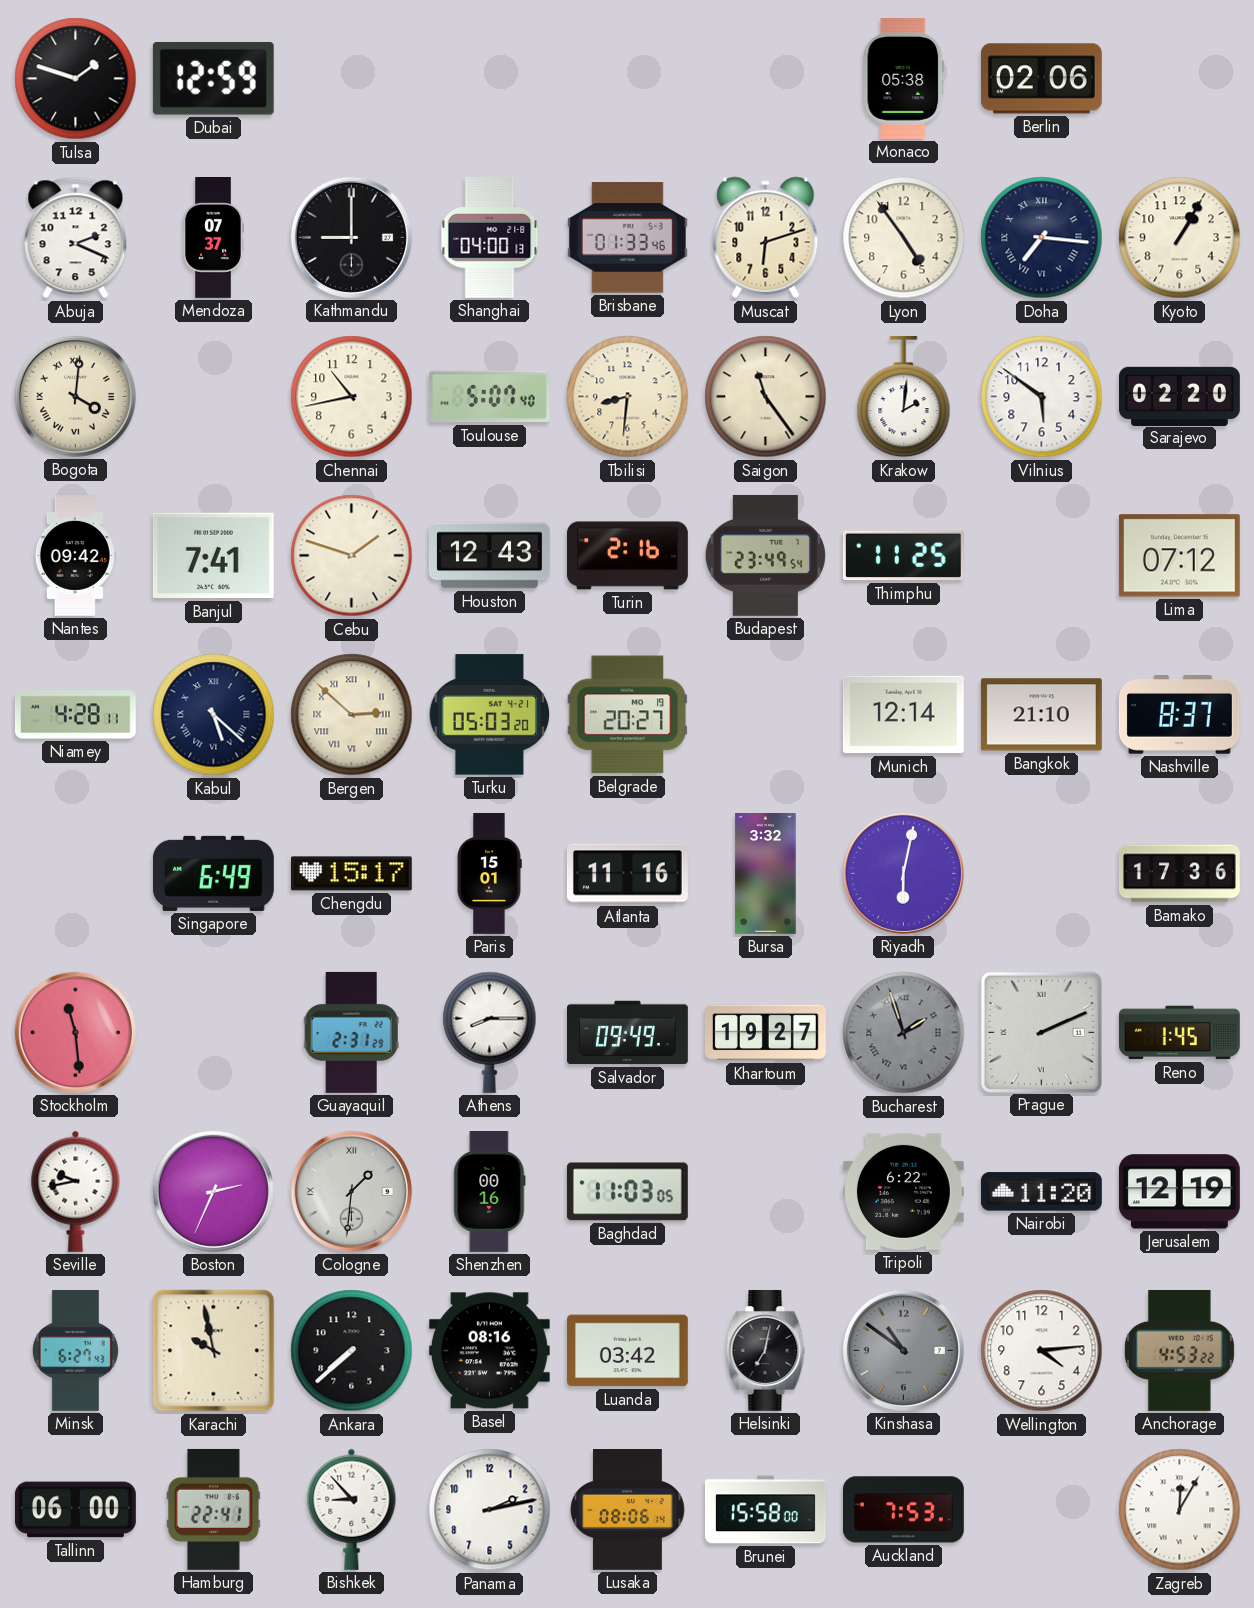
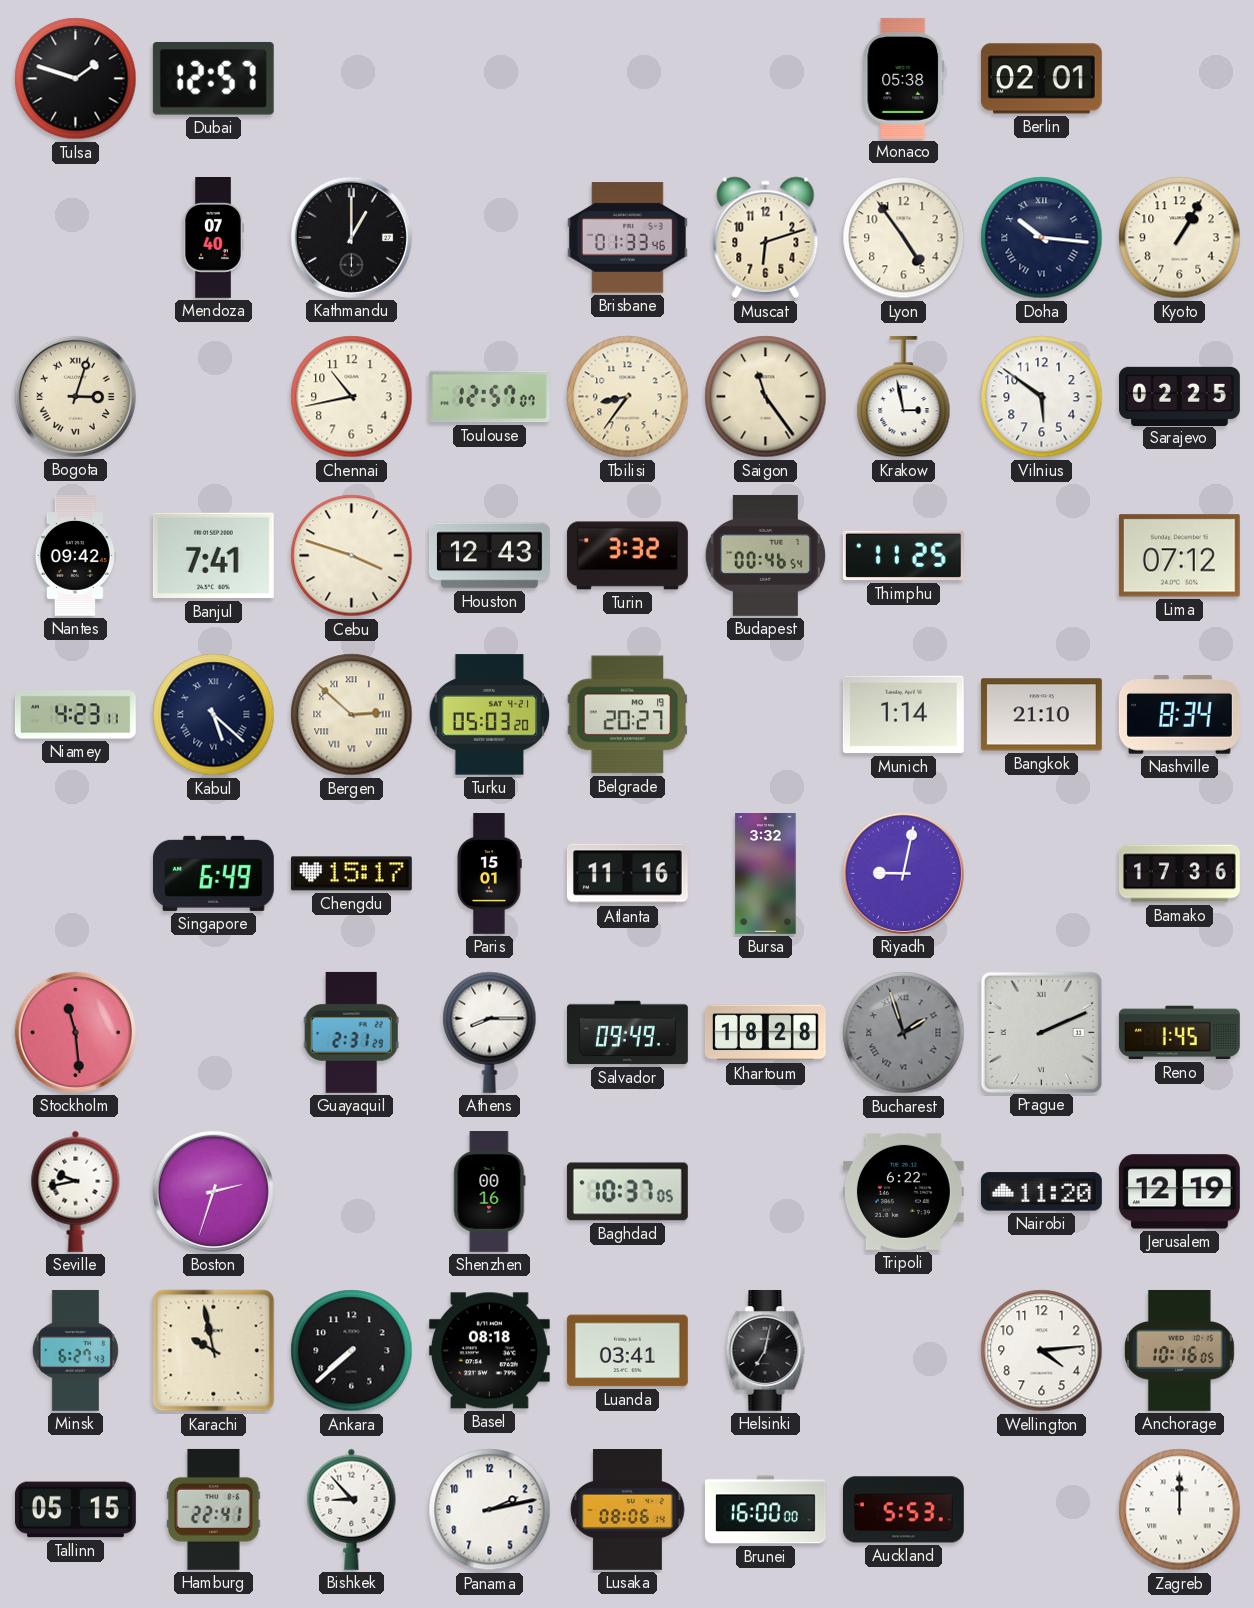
Dubai: 12:59 -> 12:57
Berlin: 02:06 -> 02:01
Abuja: 2:19 -> none
Mendoza: 07:37 -> 07:40
Kathmandu: 9:00 -> 1:00
Shanghai: 04:00 -> none
Doha: 7:16 -> 10:16
Bogota: 4:01 -> 3:03
Toulouse: 5:07 -> 12:57
Tbilisi: 8:31 -> 8:36
Krakow: 2:01 -> 2:58
Sarajevo: 02:20 -> 02:25
Cebu: 1:48 -> 3:48
Turin: 2:16 -> 3:32
Budapest: 23:49 -> 00:46
Niamey: 4:28 -> 4:23
Munich: 12:14 -> 1:14
Nashville: 8:37 -> 8:34
Riyadh: 6:02 -> 9:02
Khartoum: 19:27 -> 18:28
Boston: 2:34 -> 2:33
Cologne: 1:31 -> none
Baghdad: 11:03 -> 10:37
Basel: 08:16 -> 08:18
Luanda: 03:42 -> 03:41
Kinshasa: 10:51 -> none
Anchorage: 4:53 -> 10:16
Tallinn: 06:00 -> 05:15
Brunei: 15:58 -> 16:00
Auckland: 7:53 -> 5:53
Zagreb: 12:05 -> 12:00
